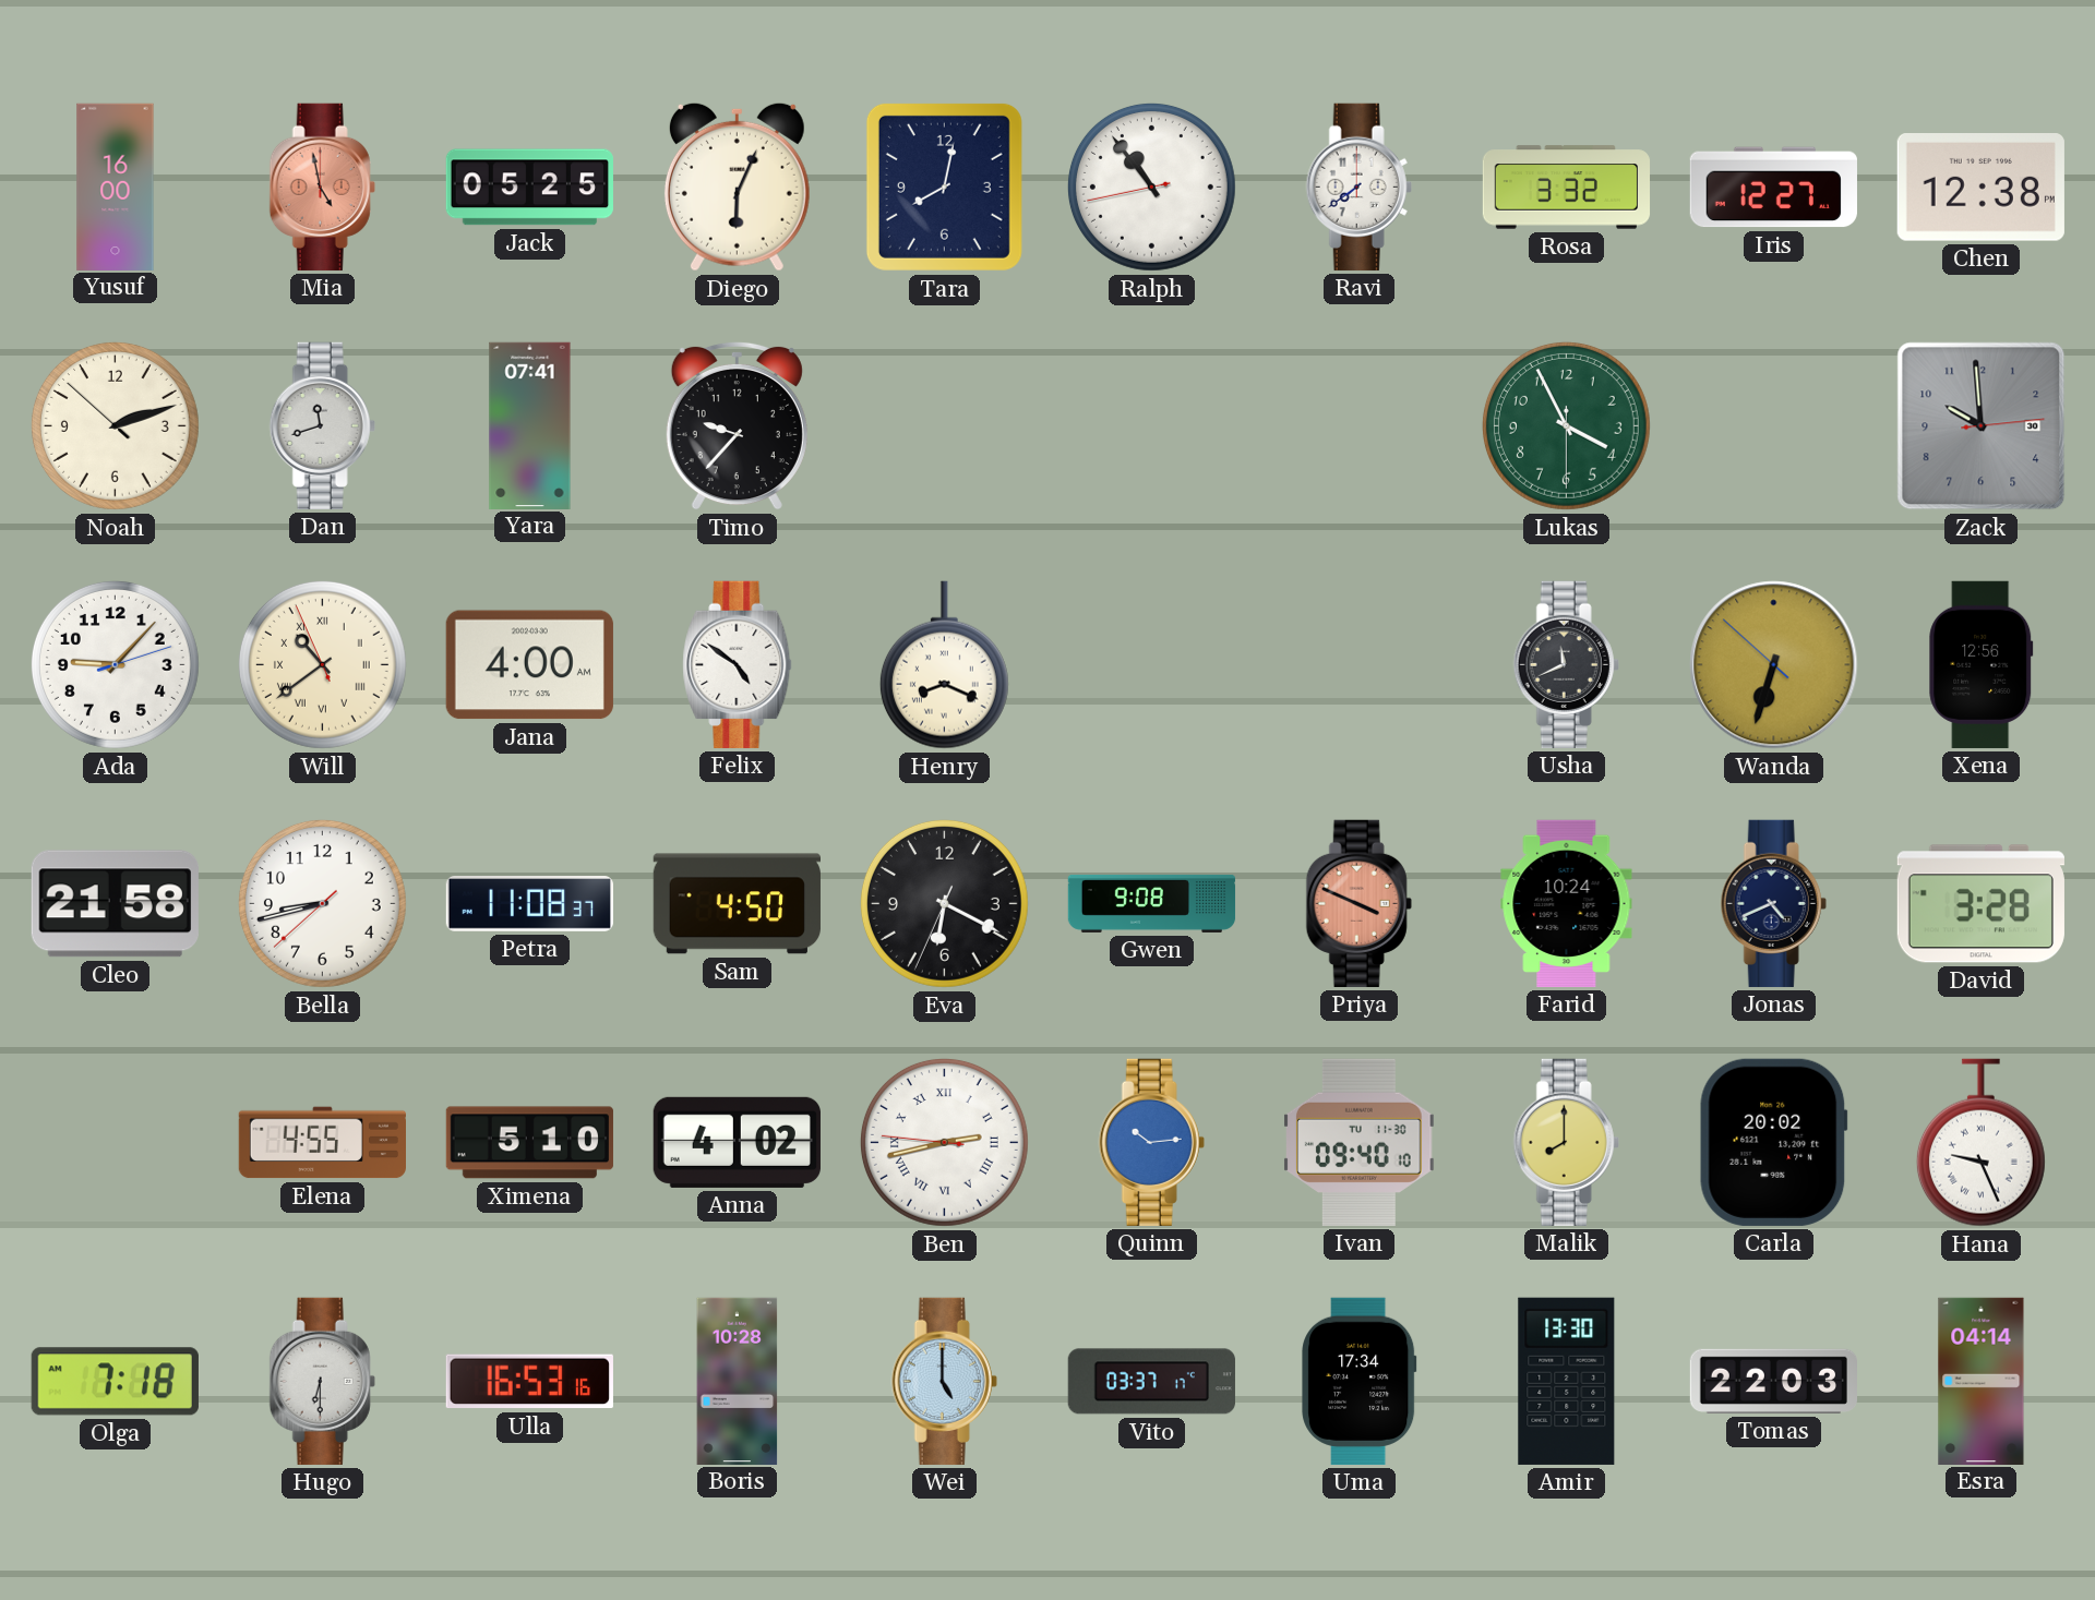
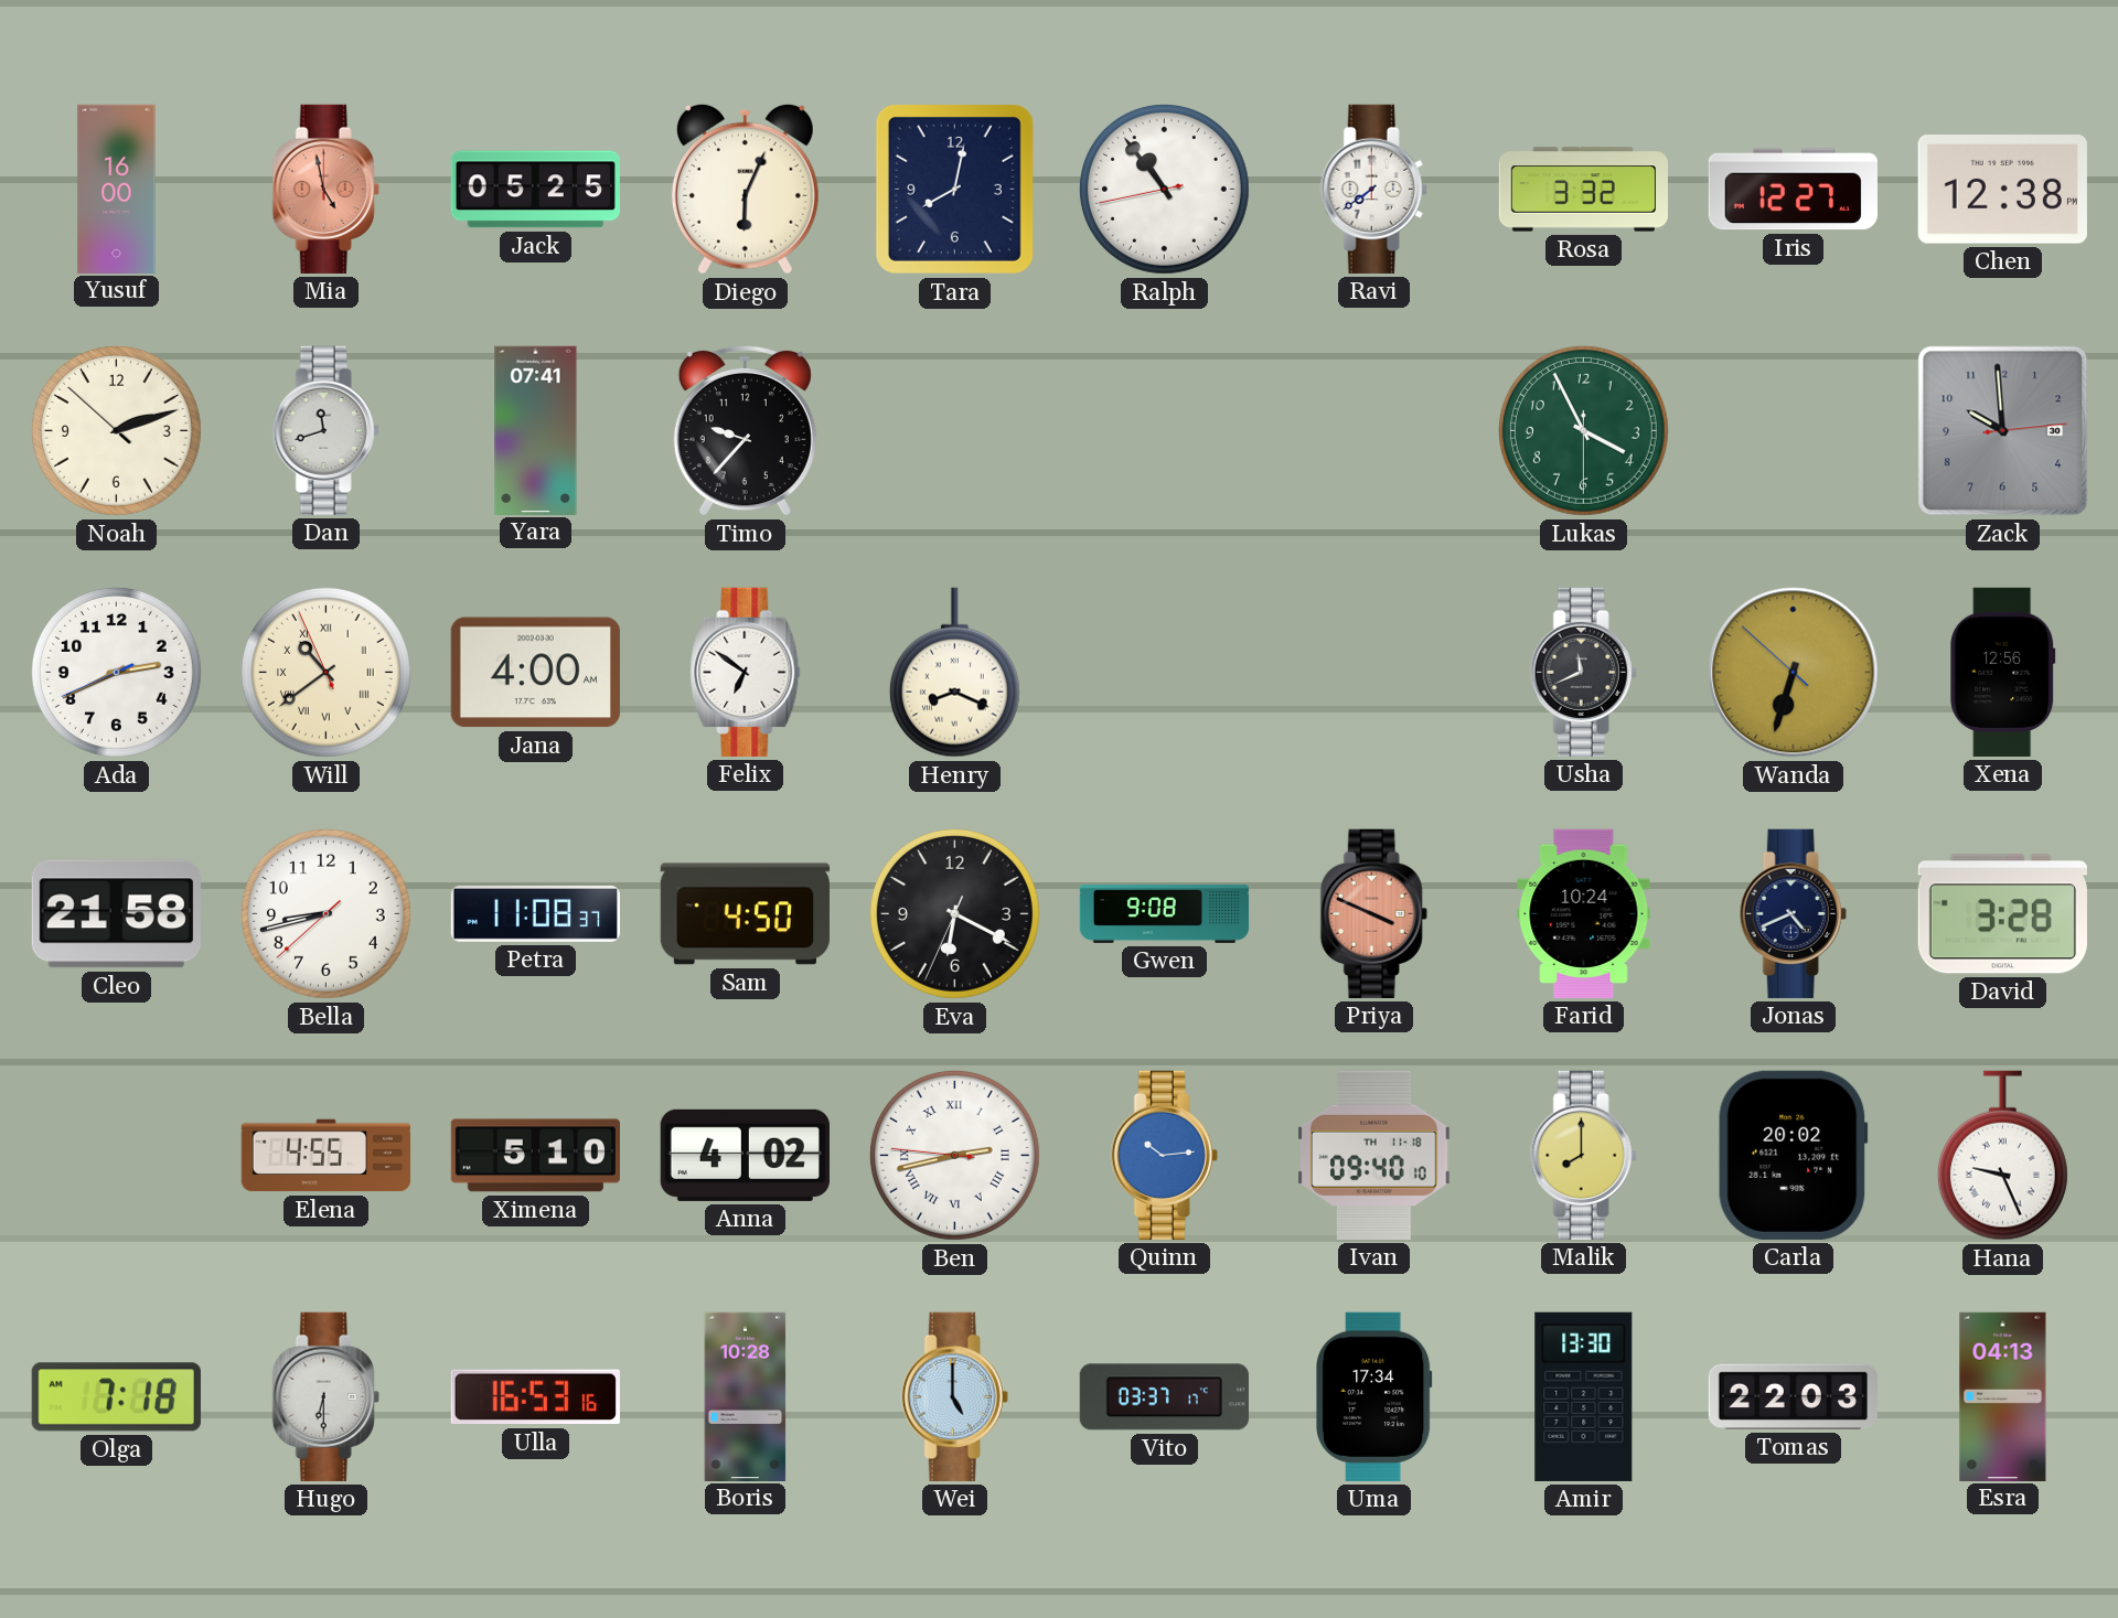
Ada: 9:07 -> 2:40
Felix: 4:51 -> 6:51
Ivan date: TU 11-30 -> TH 11-18
Esra: 04:14 -> 04:13
